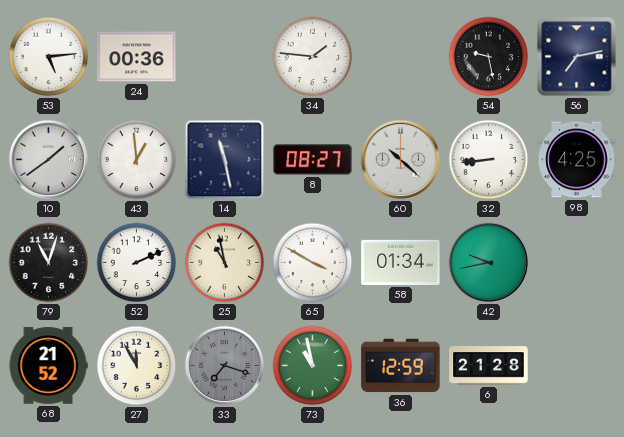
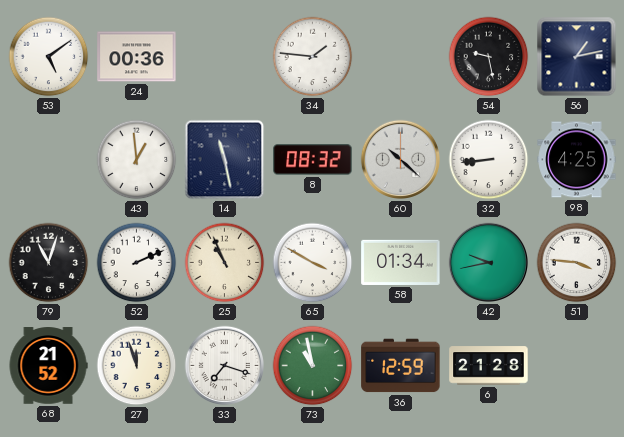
53: 5:14 -> 5:09
56: 7:13 -> 1:13
10: 1:39 -> none
8: 08:27 -> 08:32
25: 10:58 -> 10:56
51: none -> 3:46
27: 11:55 -> 11:57
33 dial: grey -> white
